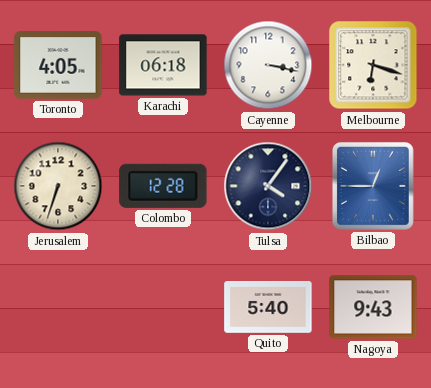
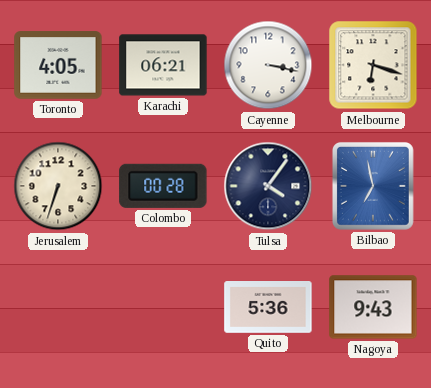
Karachi: 06:18 -> 06:21
Colombo: 12:28 -> 00:28
Bilbao: 12:45 -> 6:58
Quito: 5:40 -> 5:36
